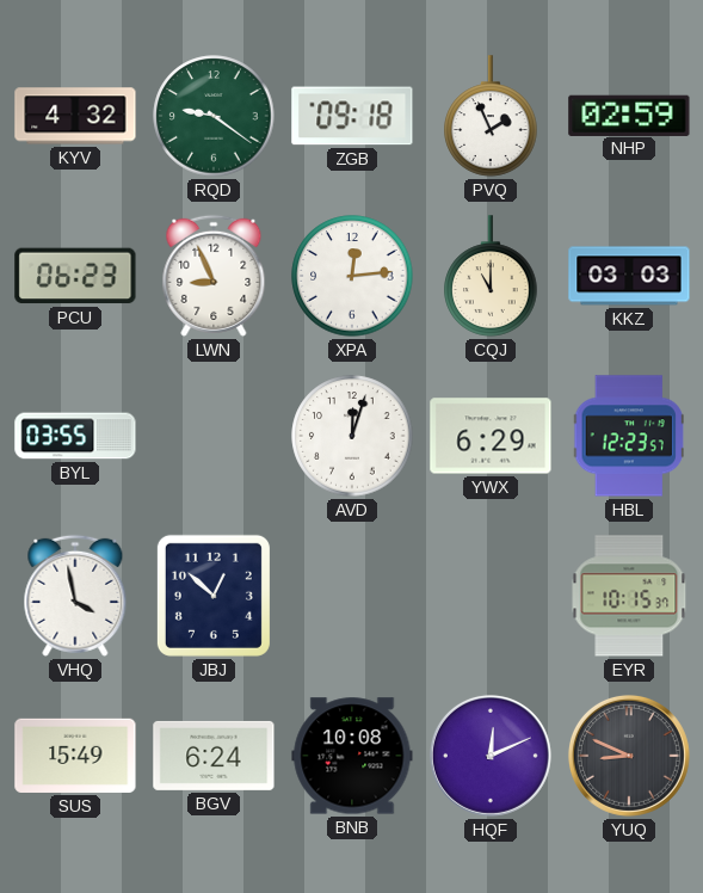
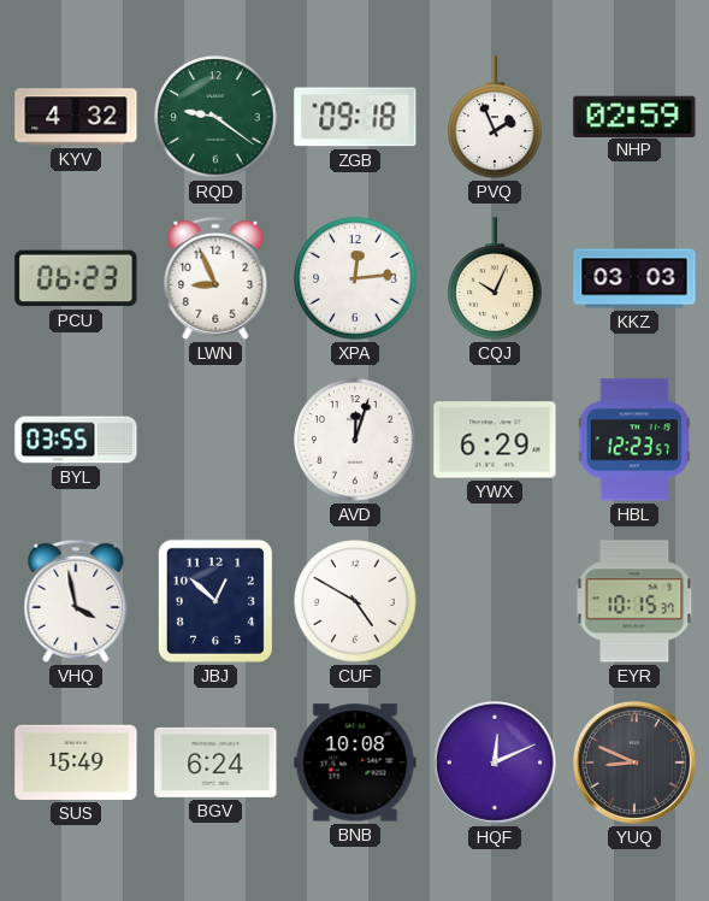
CQJ: 11:00 -> 10:04
CUF: none -> 4:50
